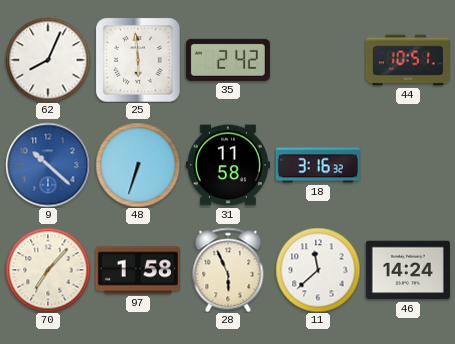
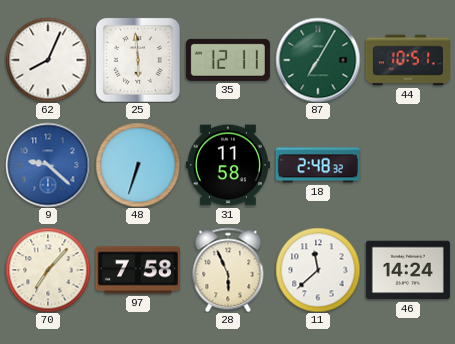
35: 2:42 -> 12:11
87: none -> 7:05
9: 10:22 -> 9:22
18: 3:16 -> 2:48
97: 1:58 -> 7:58
